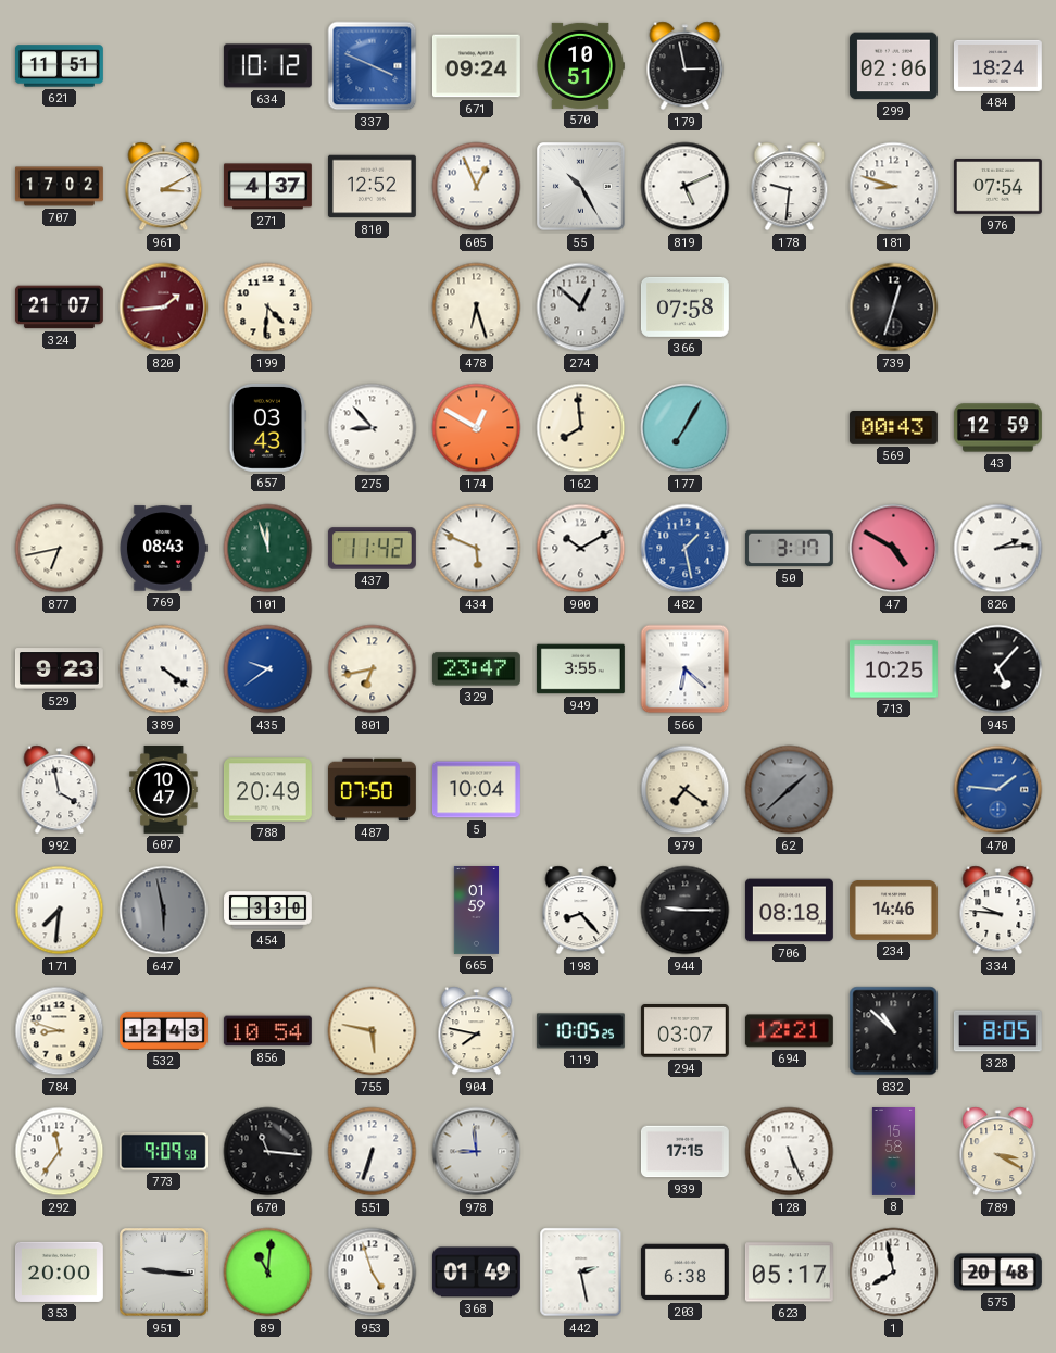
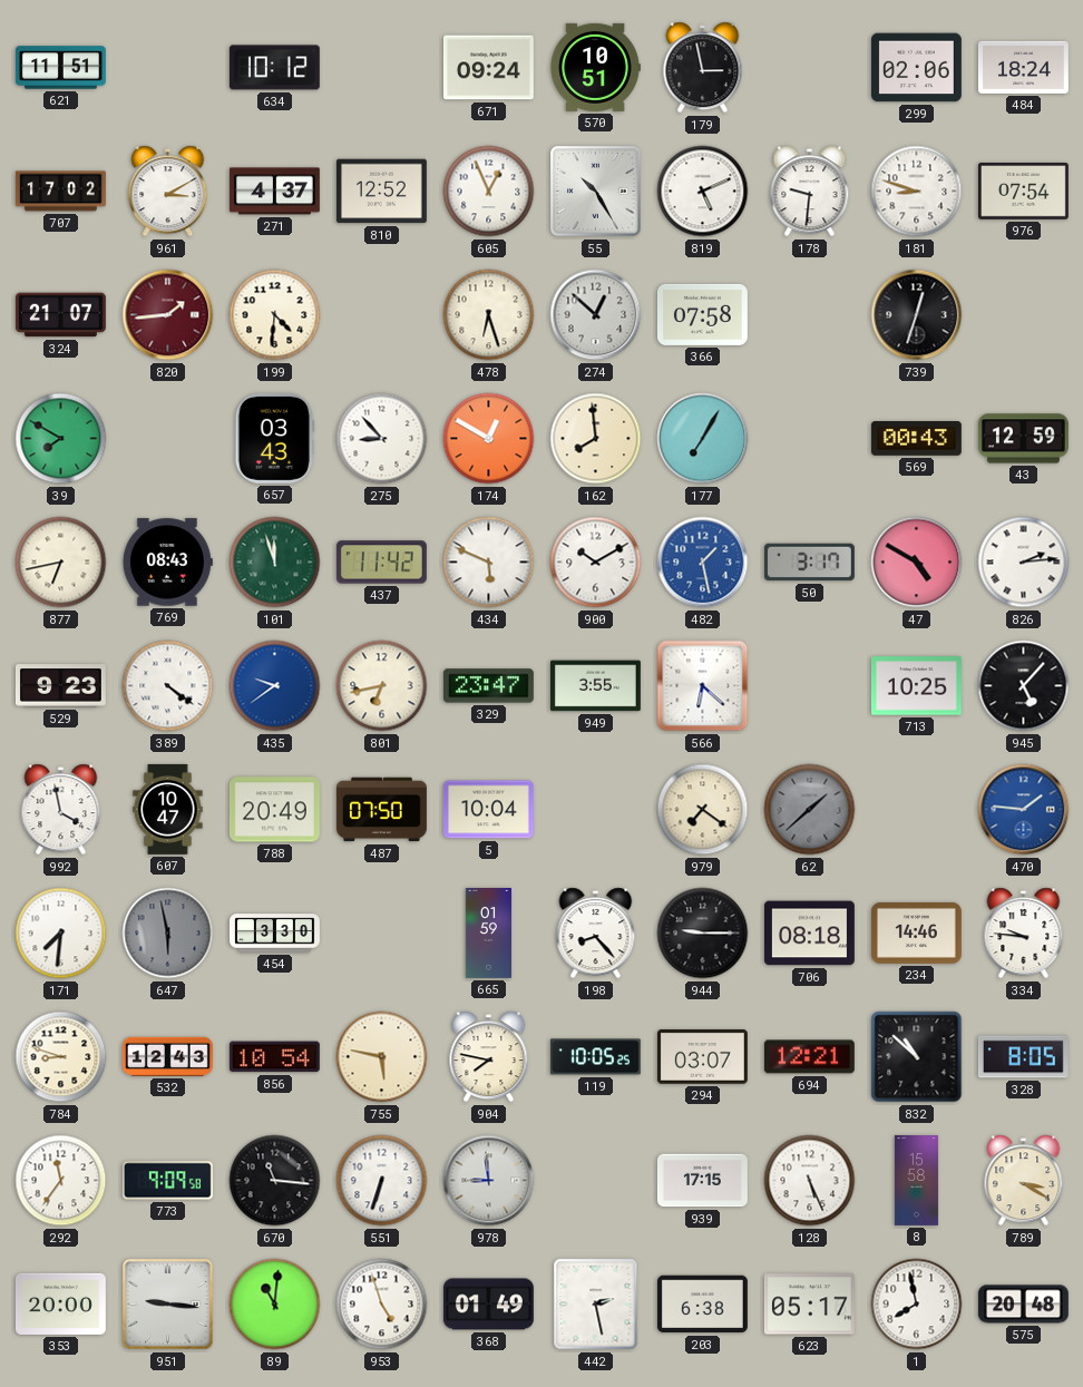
337: 3:49 -> none
39: none -> 7:50
